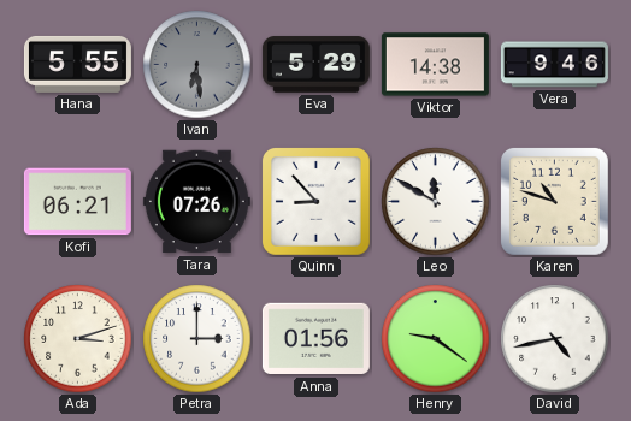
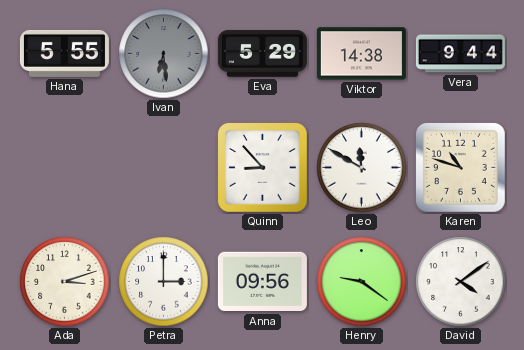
Vera: 9:46 -> 9:44
Kofi: 06:21 -> none
Tara: 07:26 -> none
Anna: 01:56 -> 09:56
David: 4:43 -> 4:09
